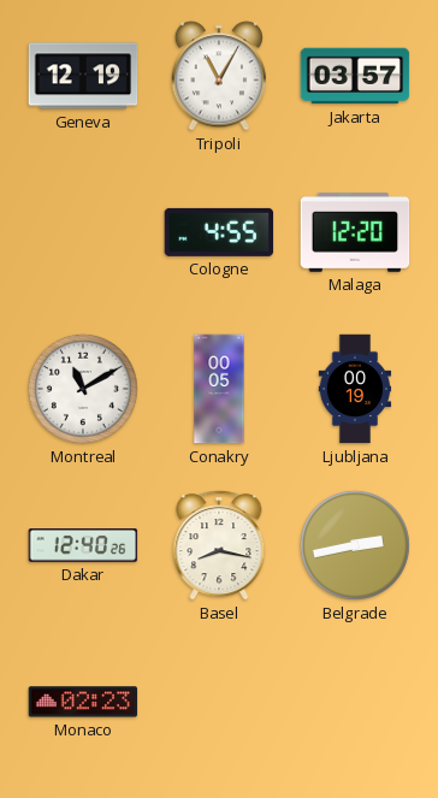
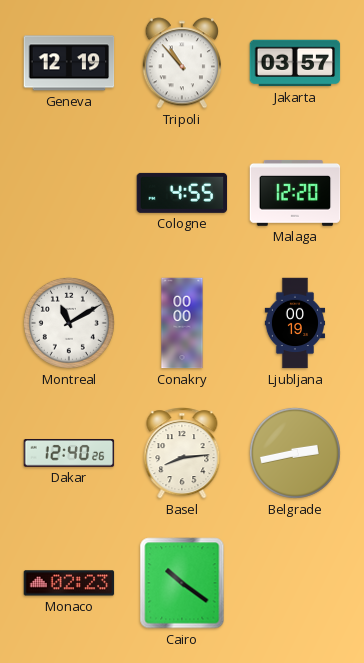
Tripoli: 11:05 -> 10:53
Conakry: 00:05 -> 00:00
Basel: 8:17 -> 8:14
Cairo: none -> 10:21
